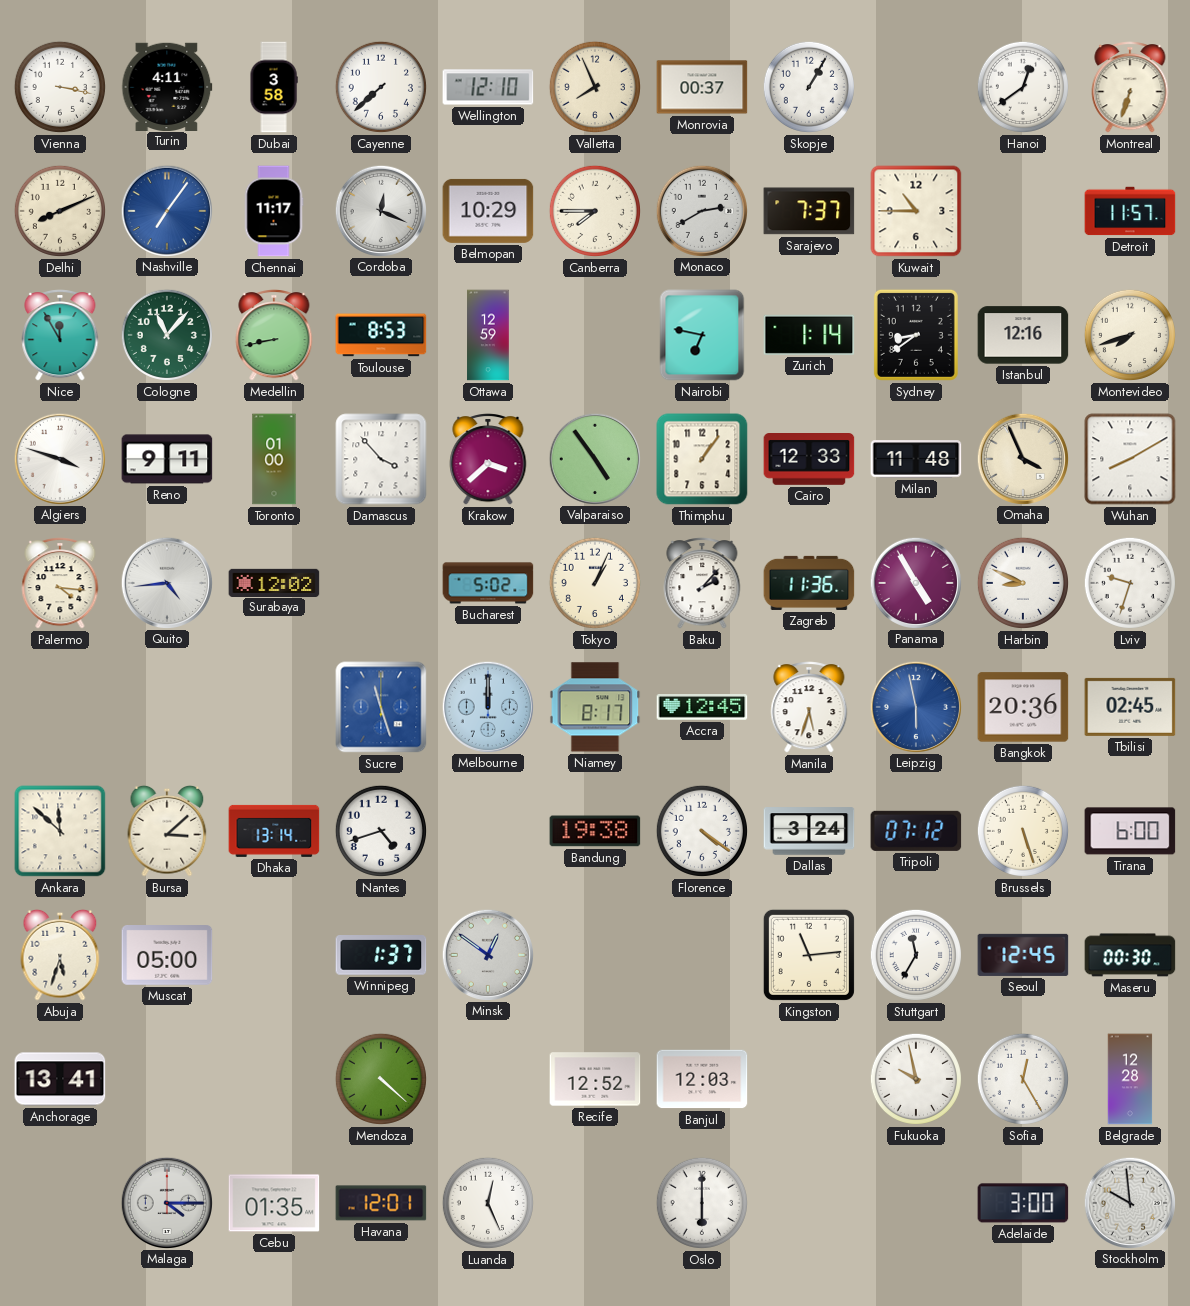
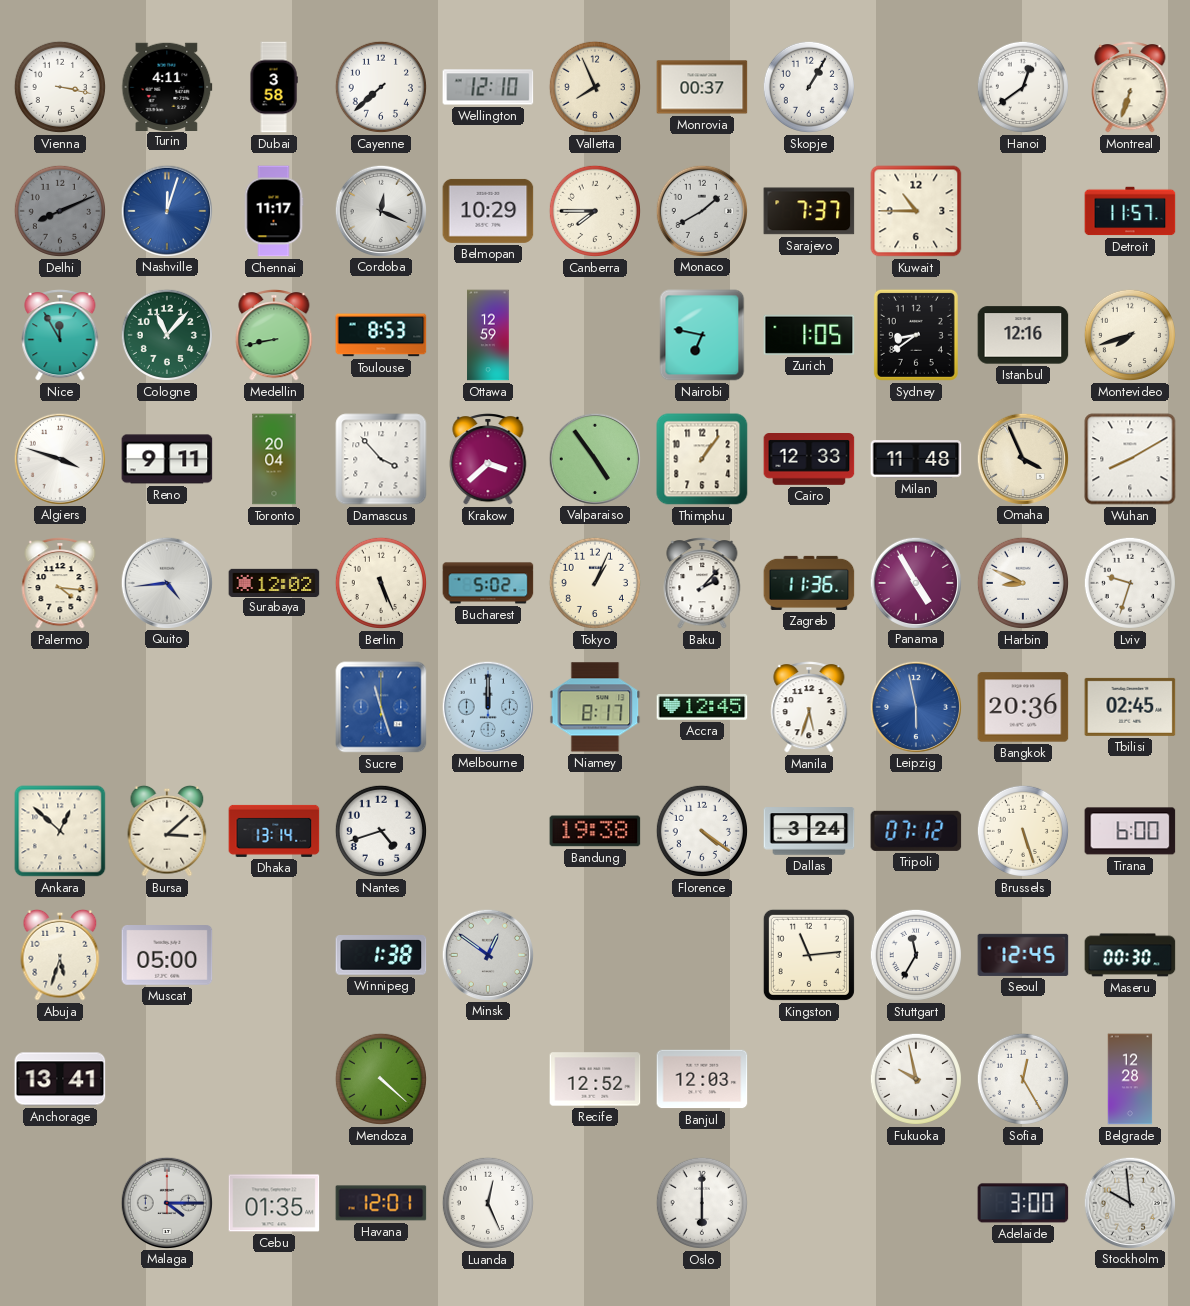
Delhi dial: cream -> grey
Nashville: 7:06 -> 12:03
Monaco: 2:40 -> 1:40
Zurich: 1:14 -> 1:05
Toronto: 01:00 -> 20:04
Berlin: none -> 5:26
Ankara: 11:52 -> 12:52
Winnipeg: 1:37 -> 1:38
